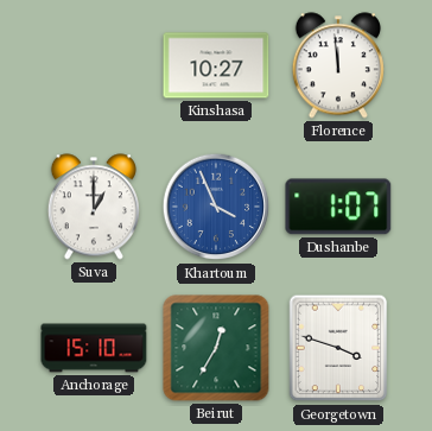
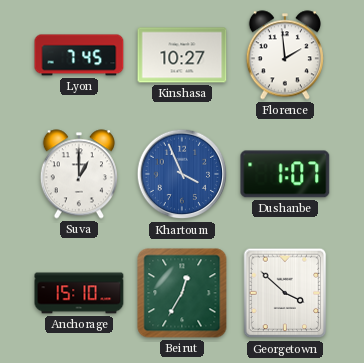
Lyon: none -> 7:45
Florence: 11:59 -> 1:59
Georgetown: 3:48 -> 3:52
